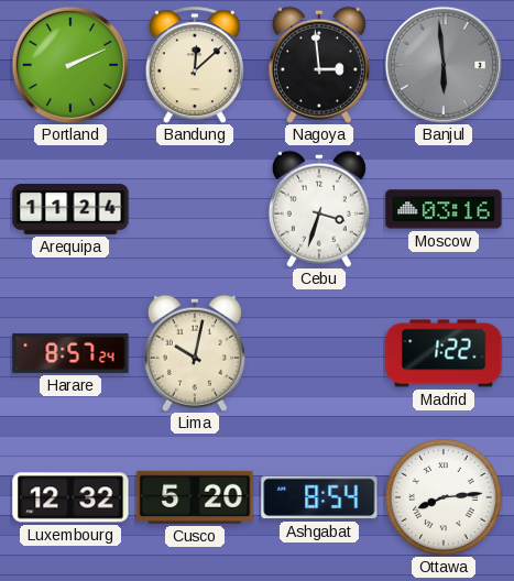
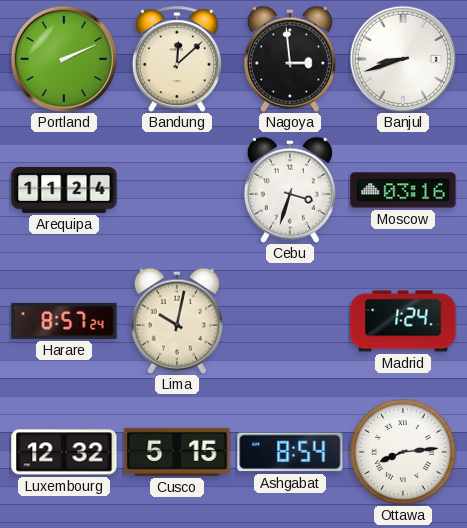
Banjul: 5:59 -> 8:42
Banjul dial: grey -> white
Madrid: 1:22 -> 1:24
Cusco: 5:20 -> 5:15
